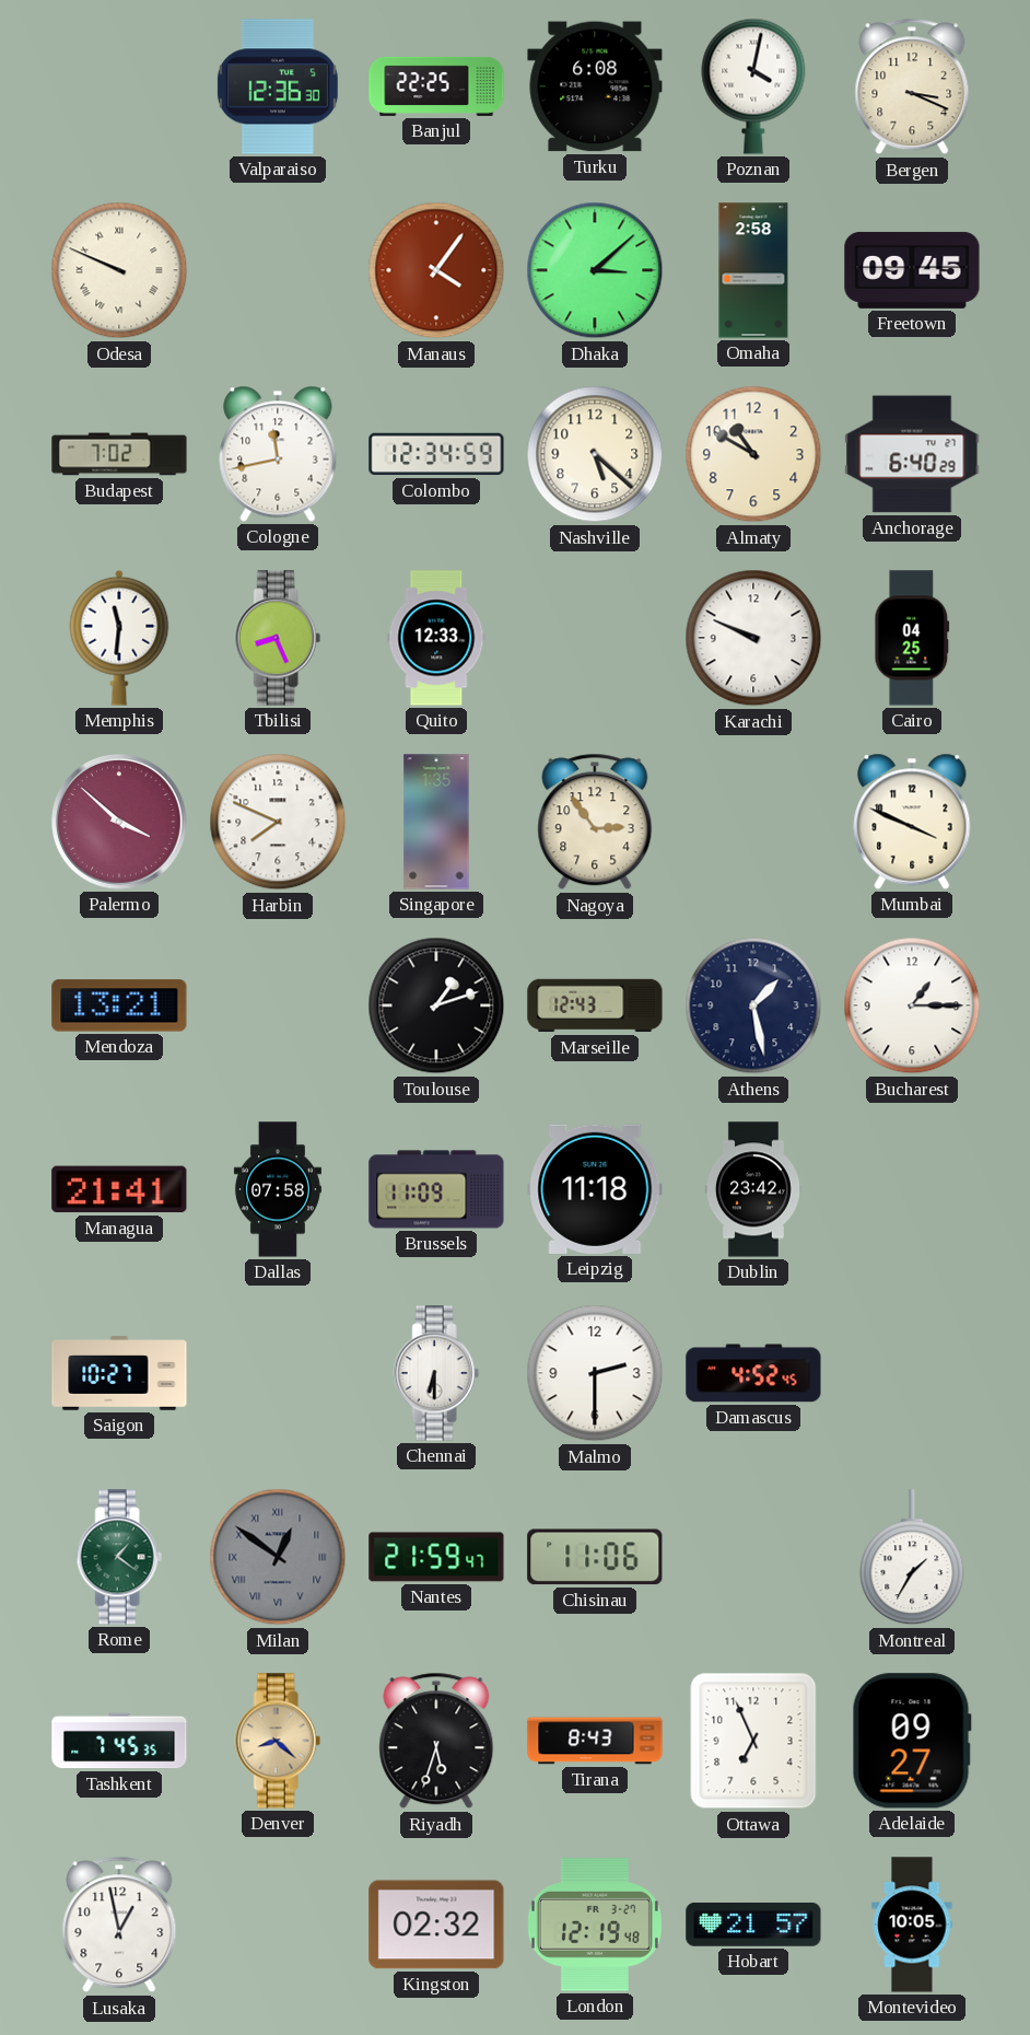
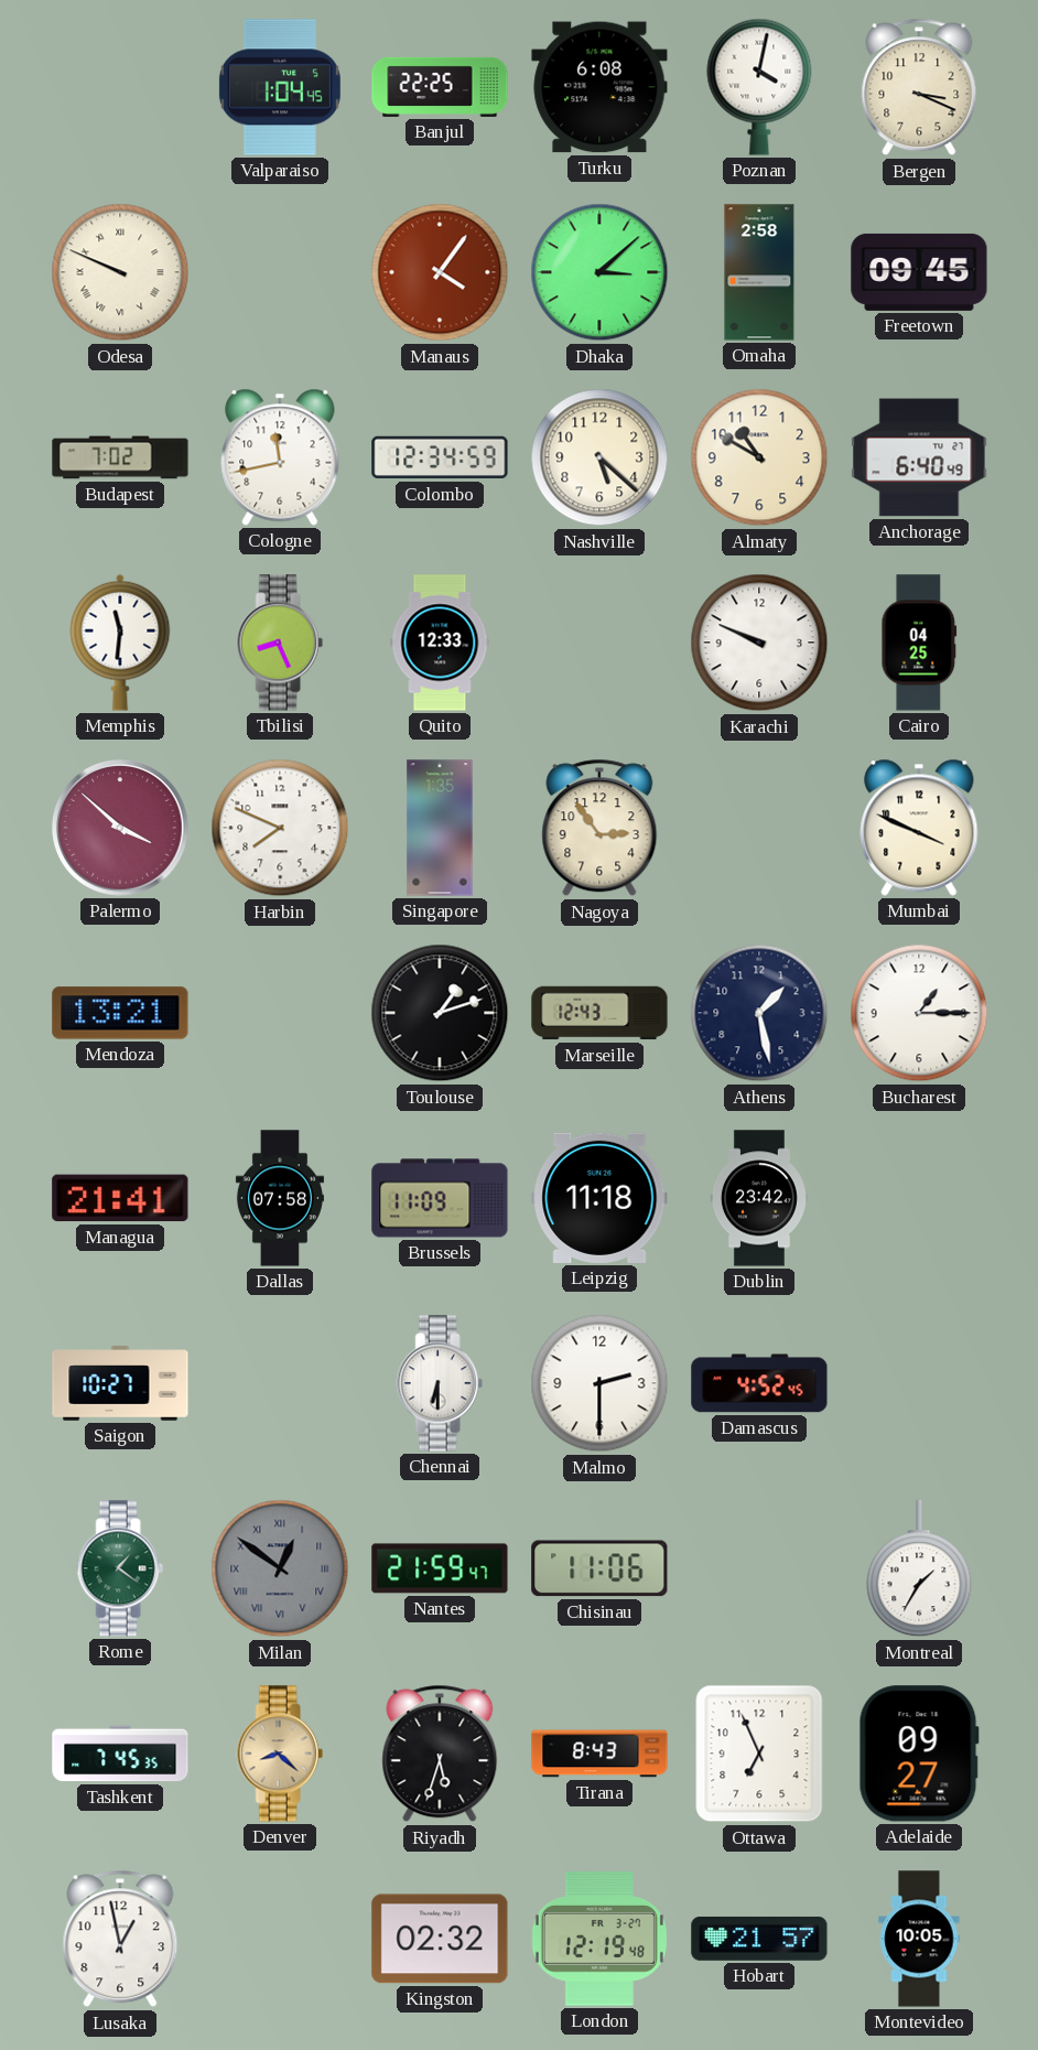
Valparaiso: 12:36 -> 1:04
Anchorage: 6:40:29 -> 6:40:49
